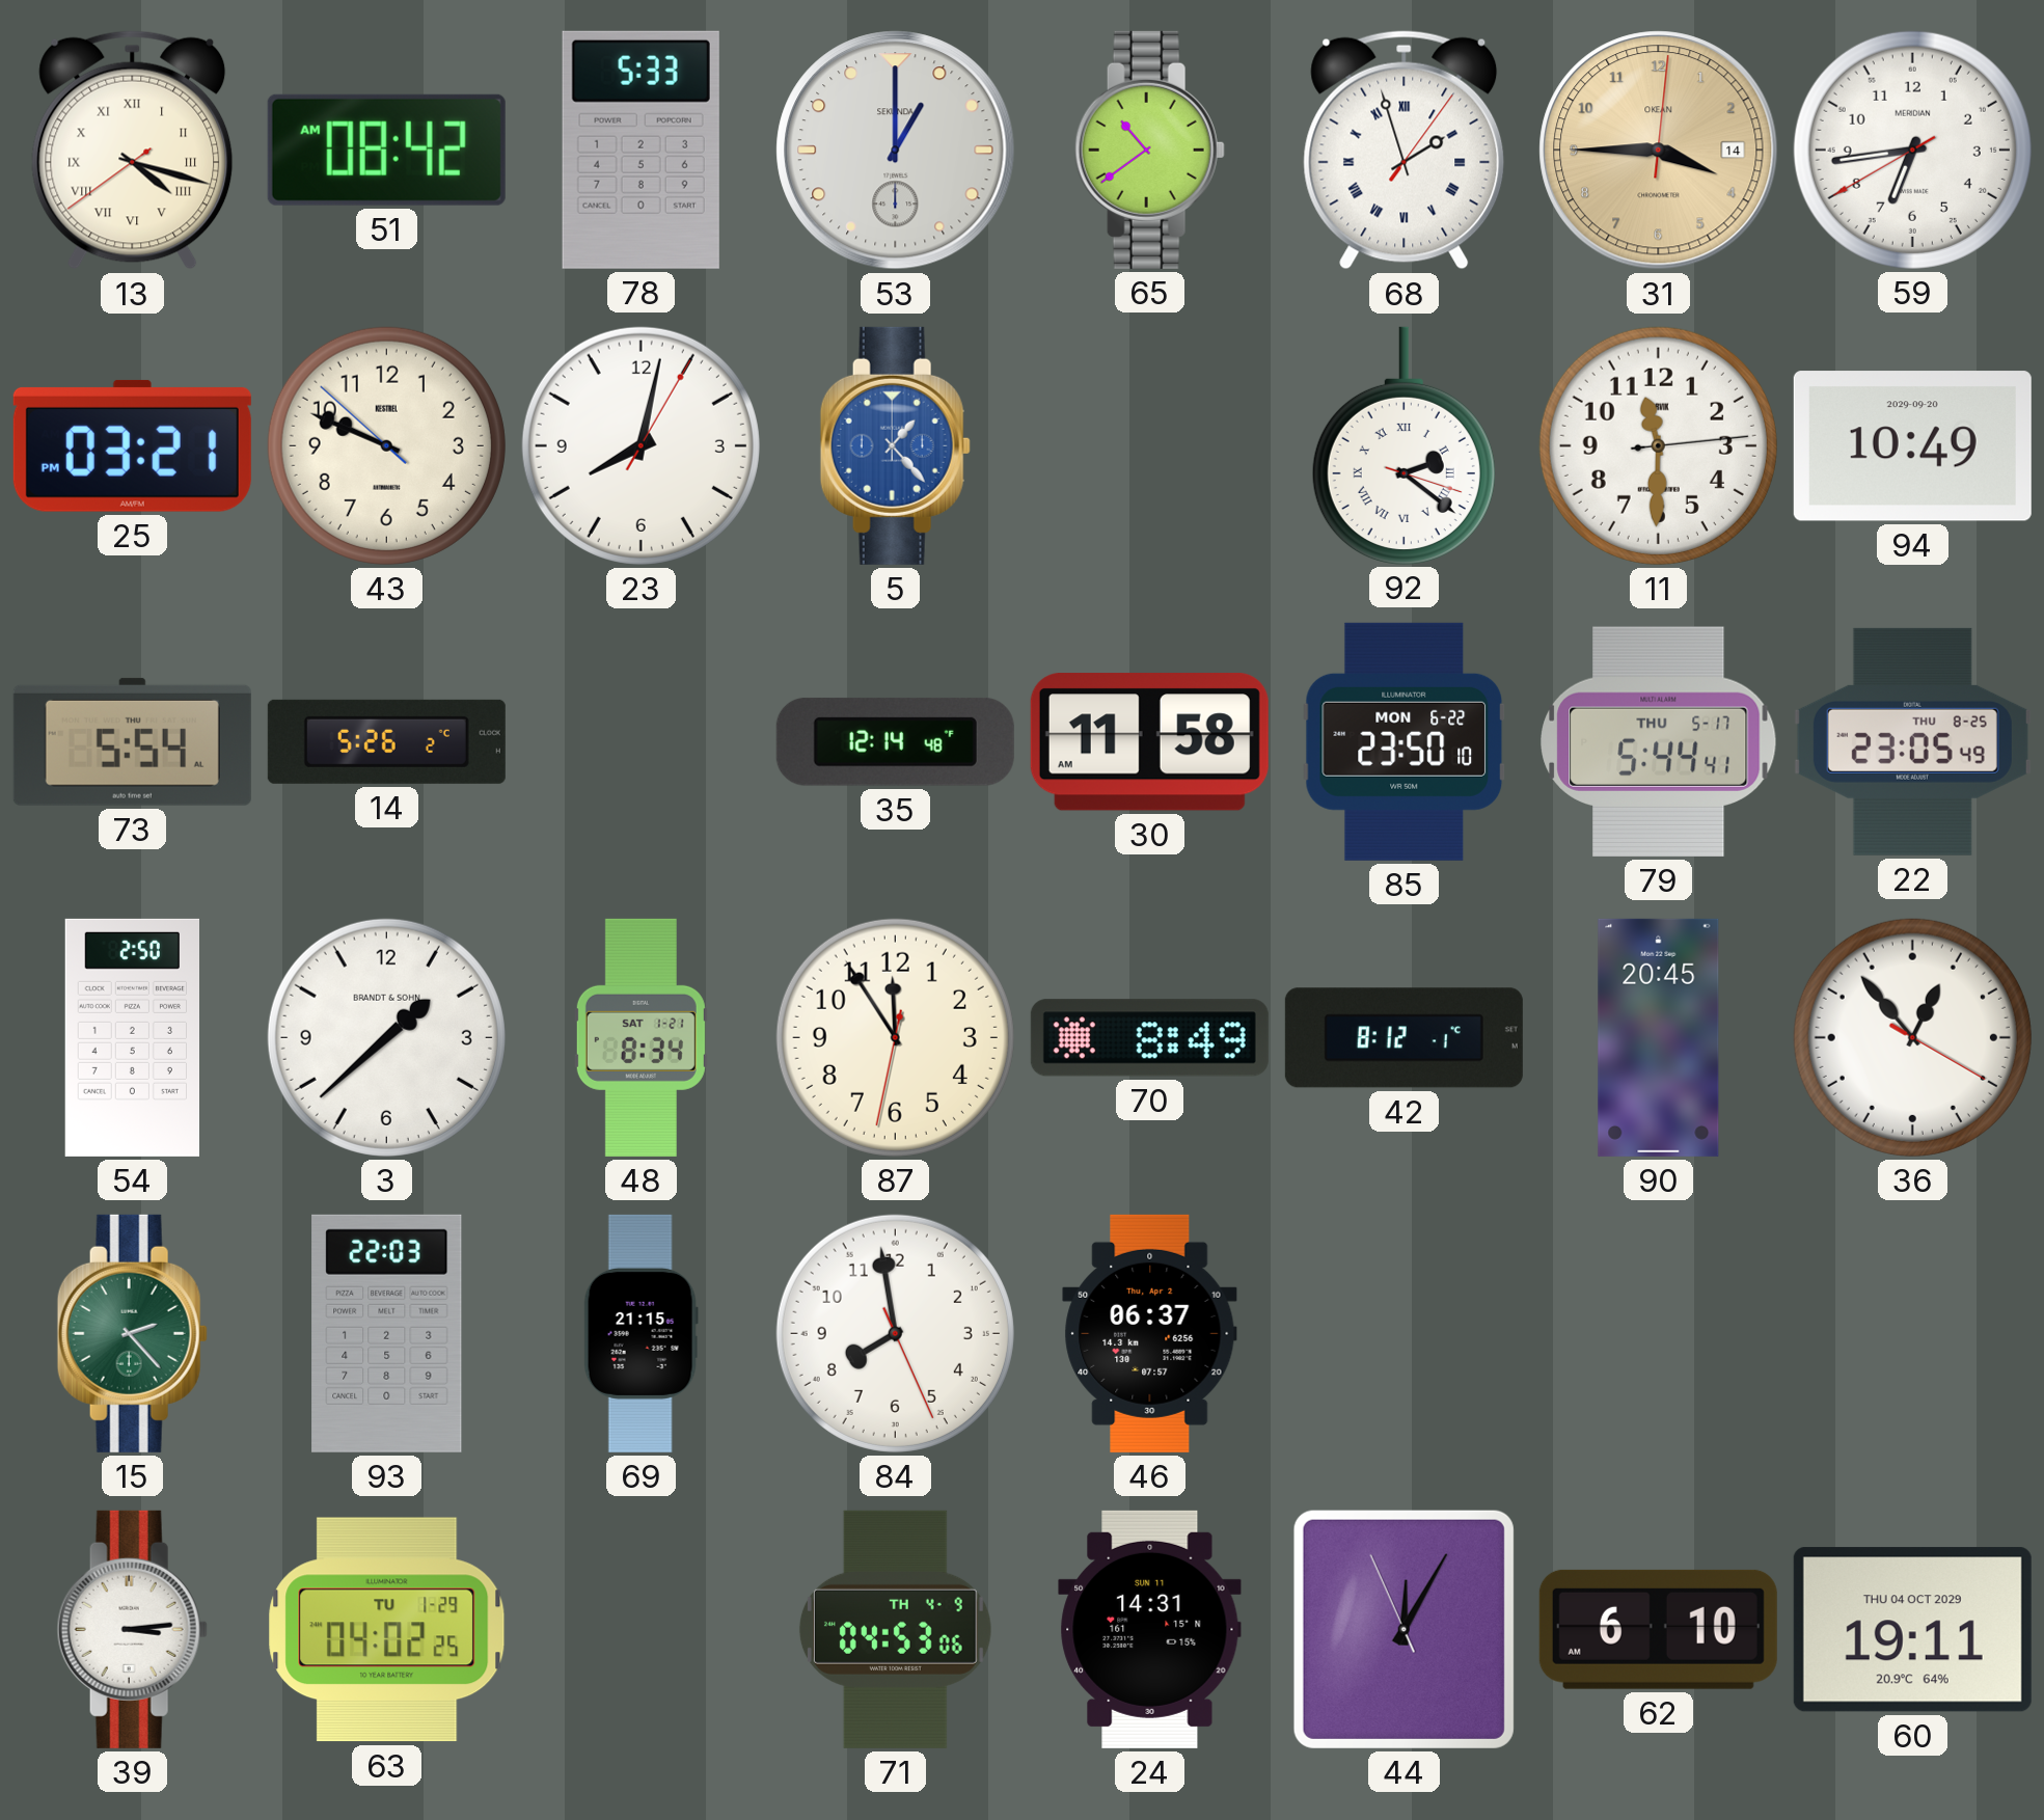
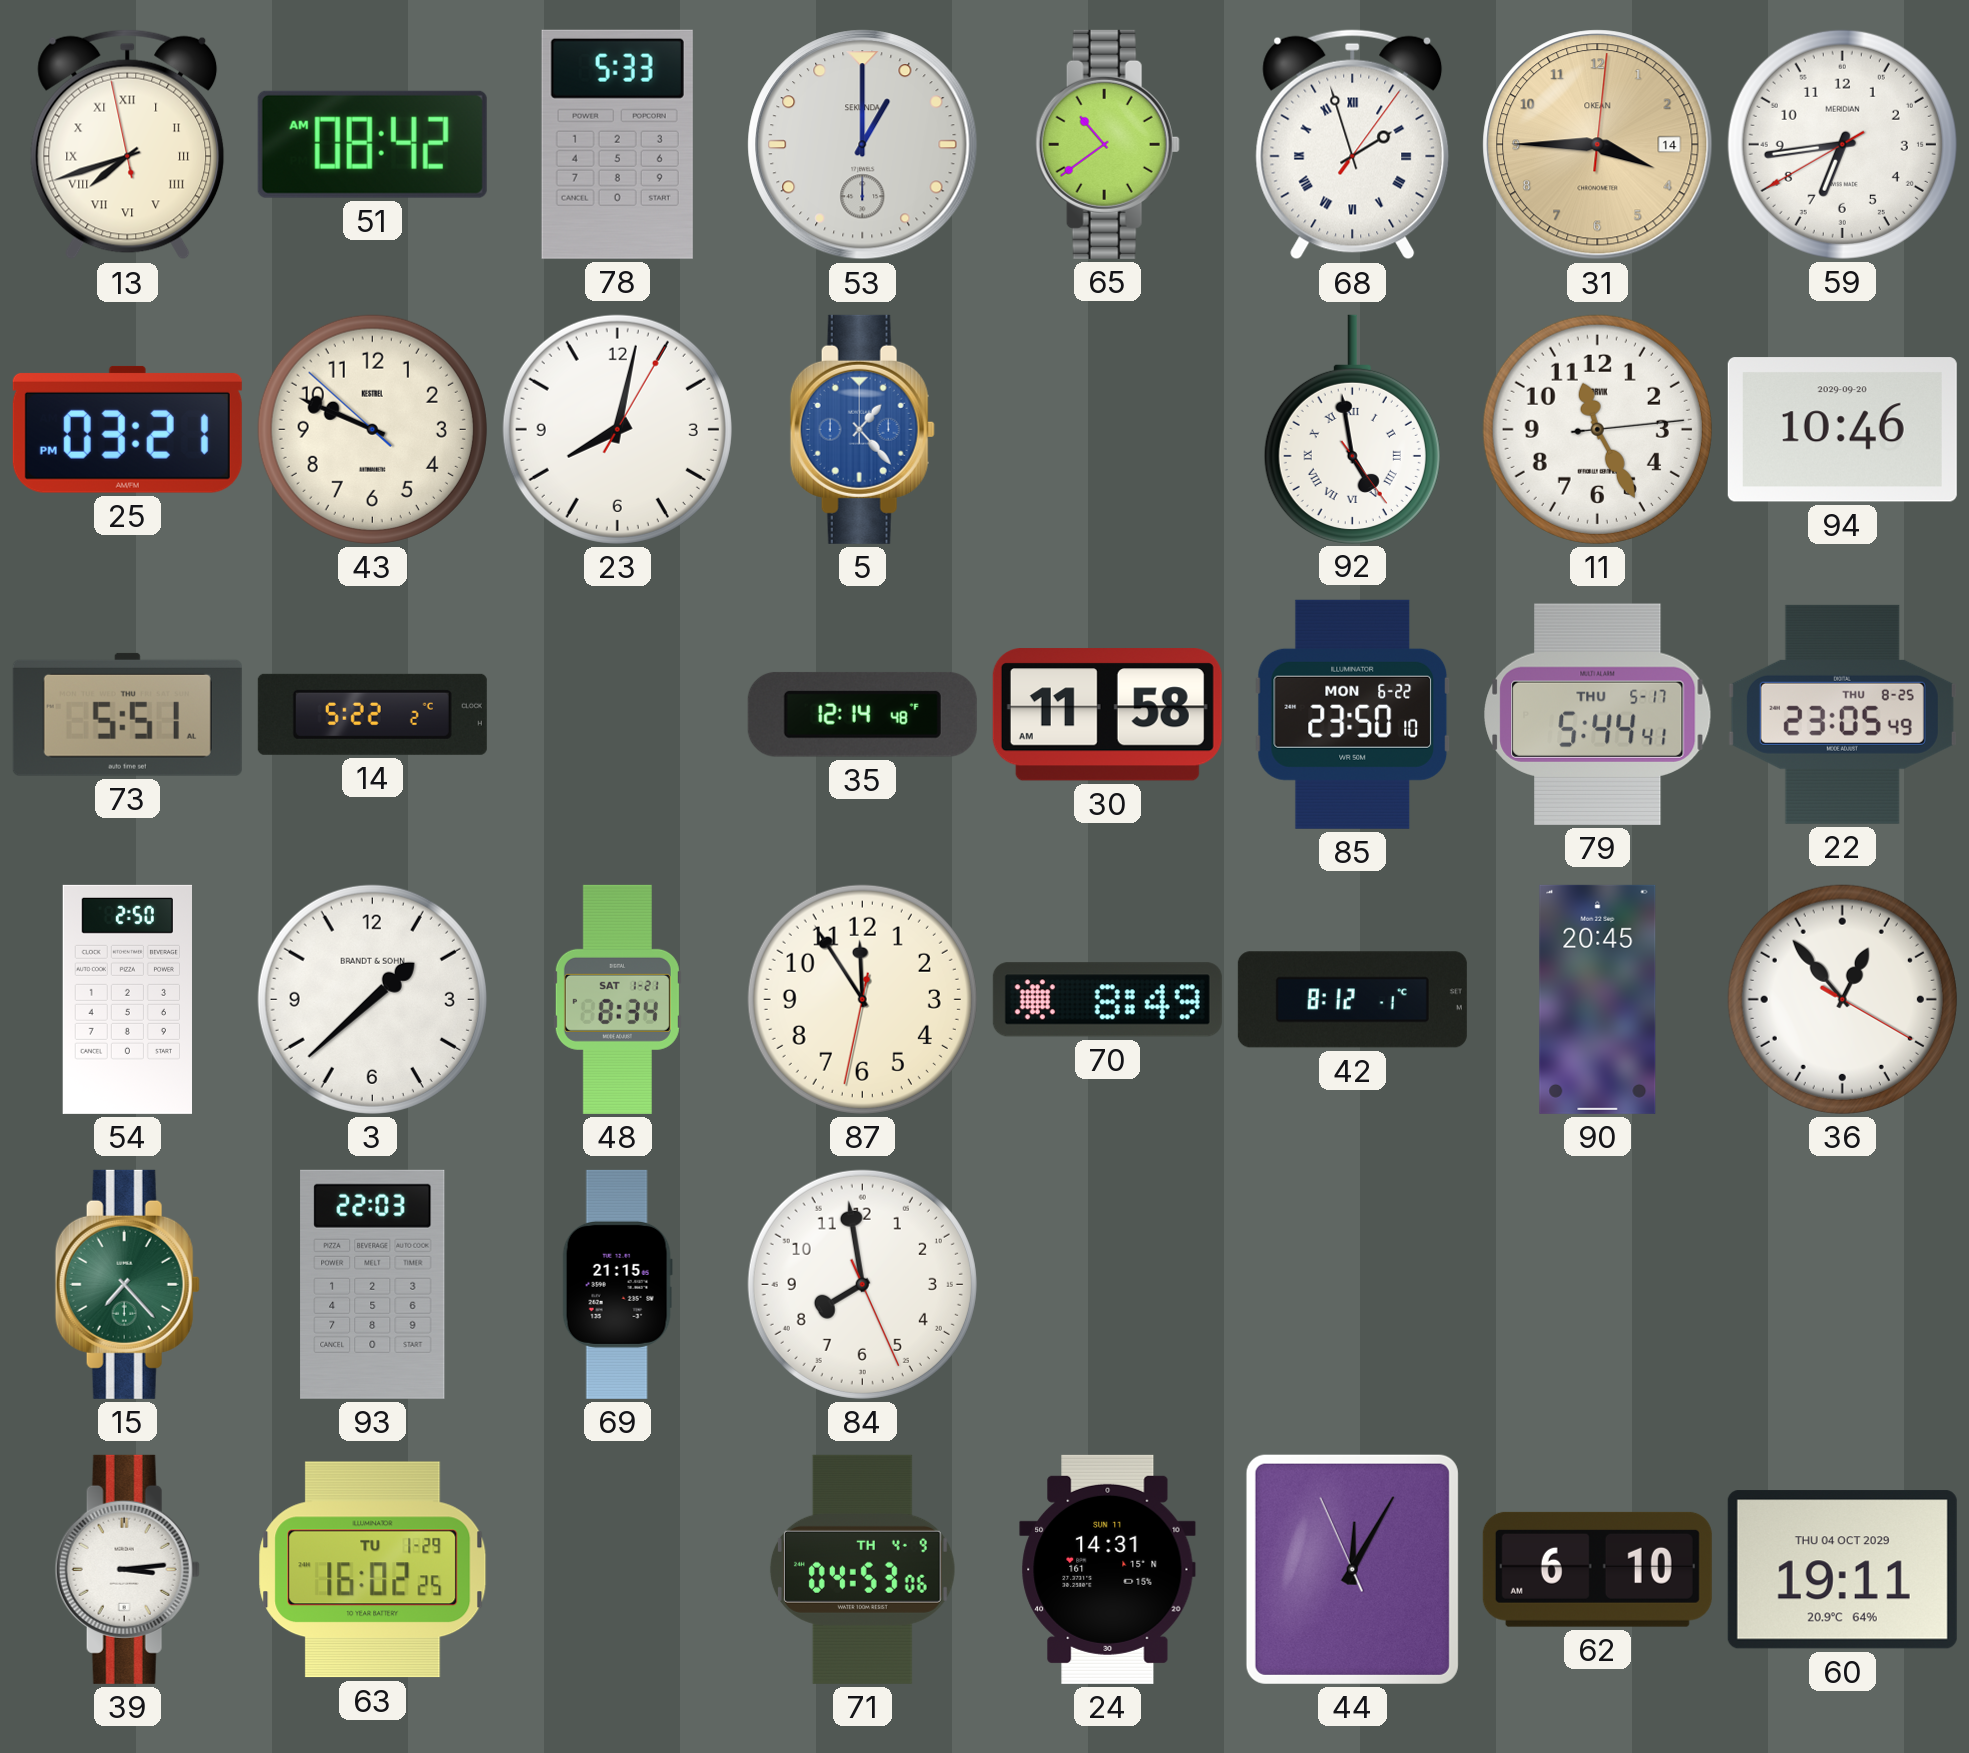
13: 4:17 -> 7:41
92: 2:21 -> 4:58
11: 11:30 -> 11:25
94: 10:49 -> 10:46
73: 5:54 -> 5:51
14: 5:26 -> 5:22
15: 2:23 -> 7:23
46: 06:37 -> none
63: 04:02 -> 16:02
